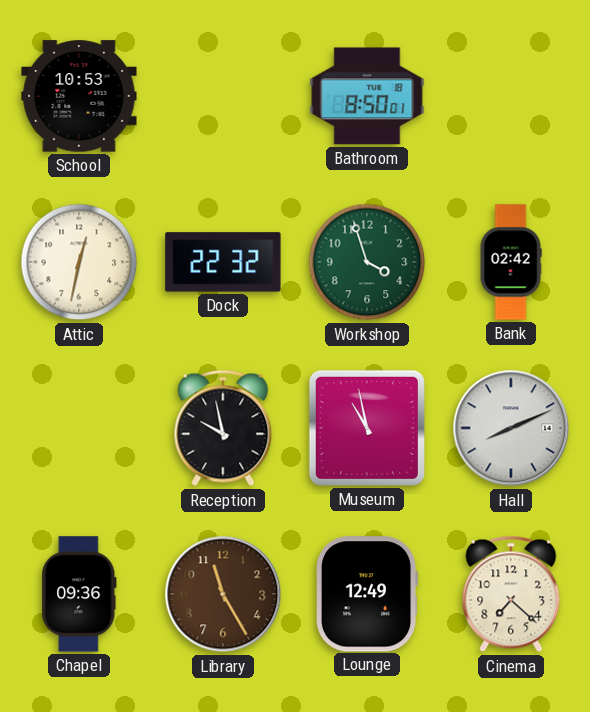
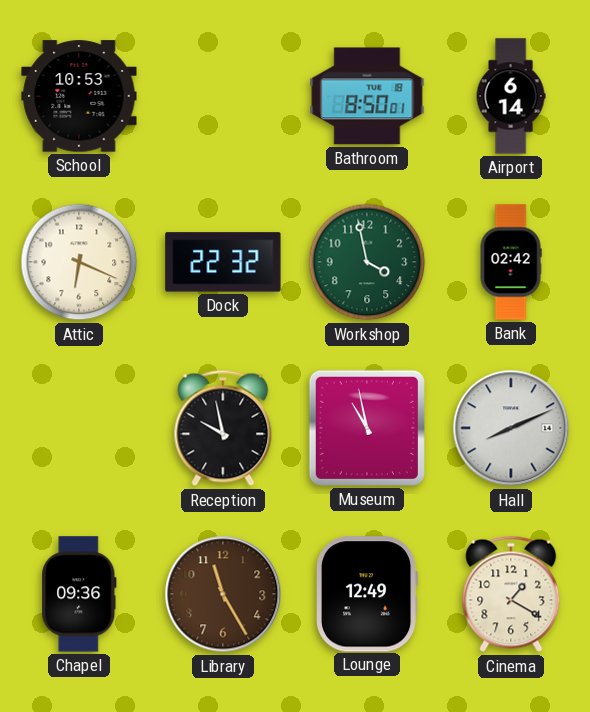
Airport: none -> 6:14
Attic: 12:32 -> 6:19
Workshop: 3:57 -> 3:58
Cinema: 7:22 -> 1:20
